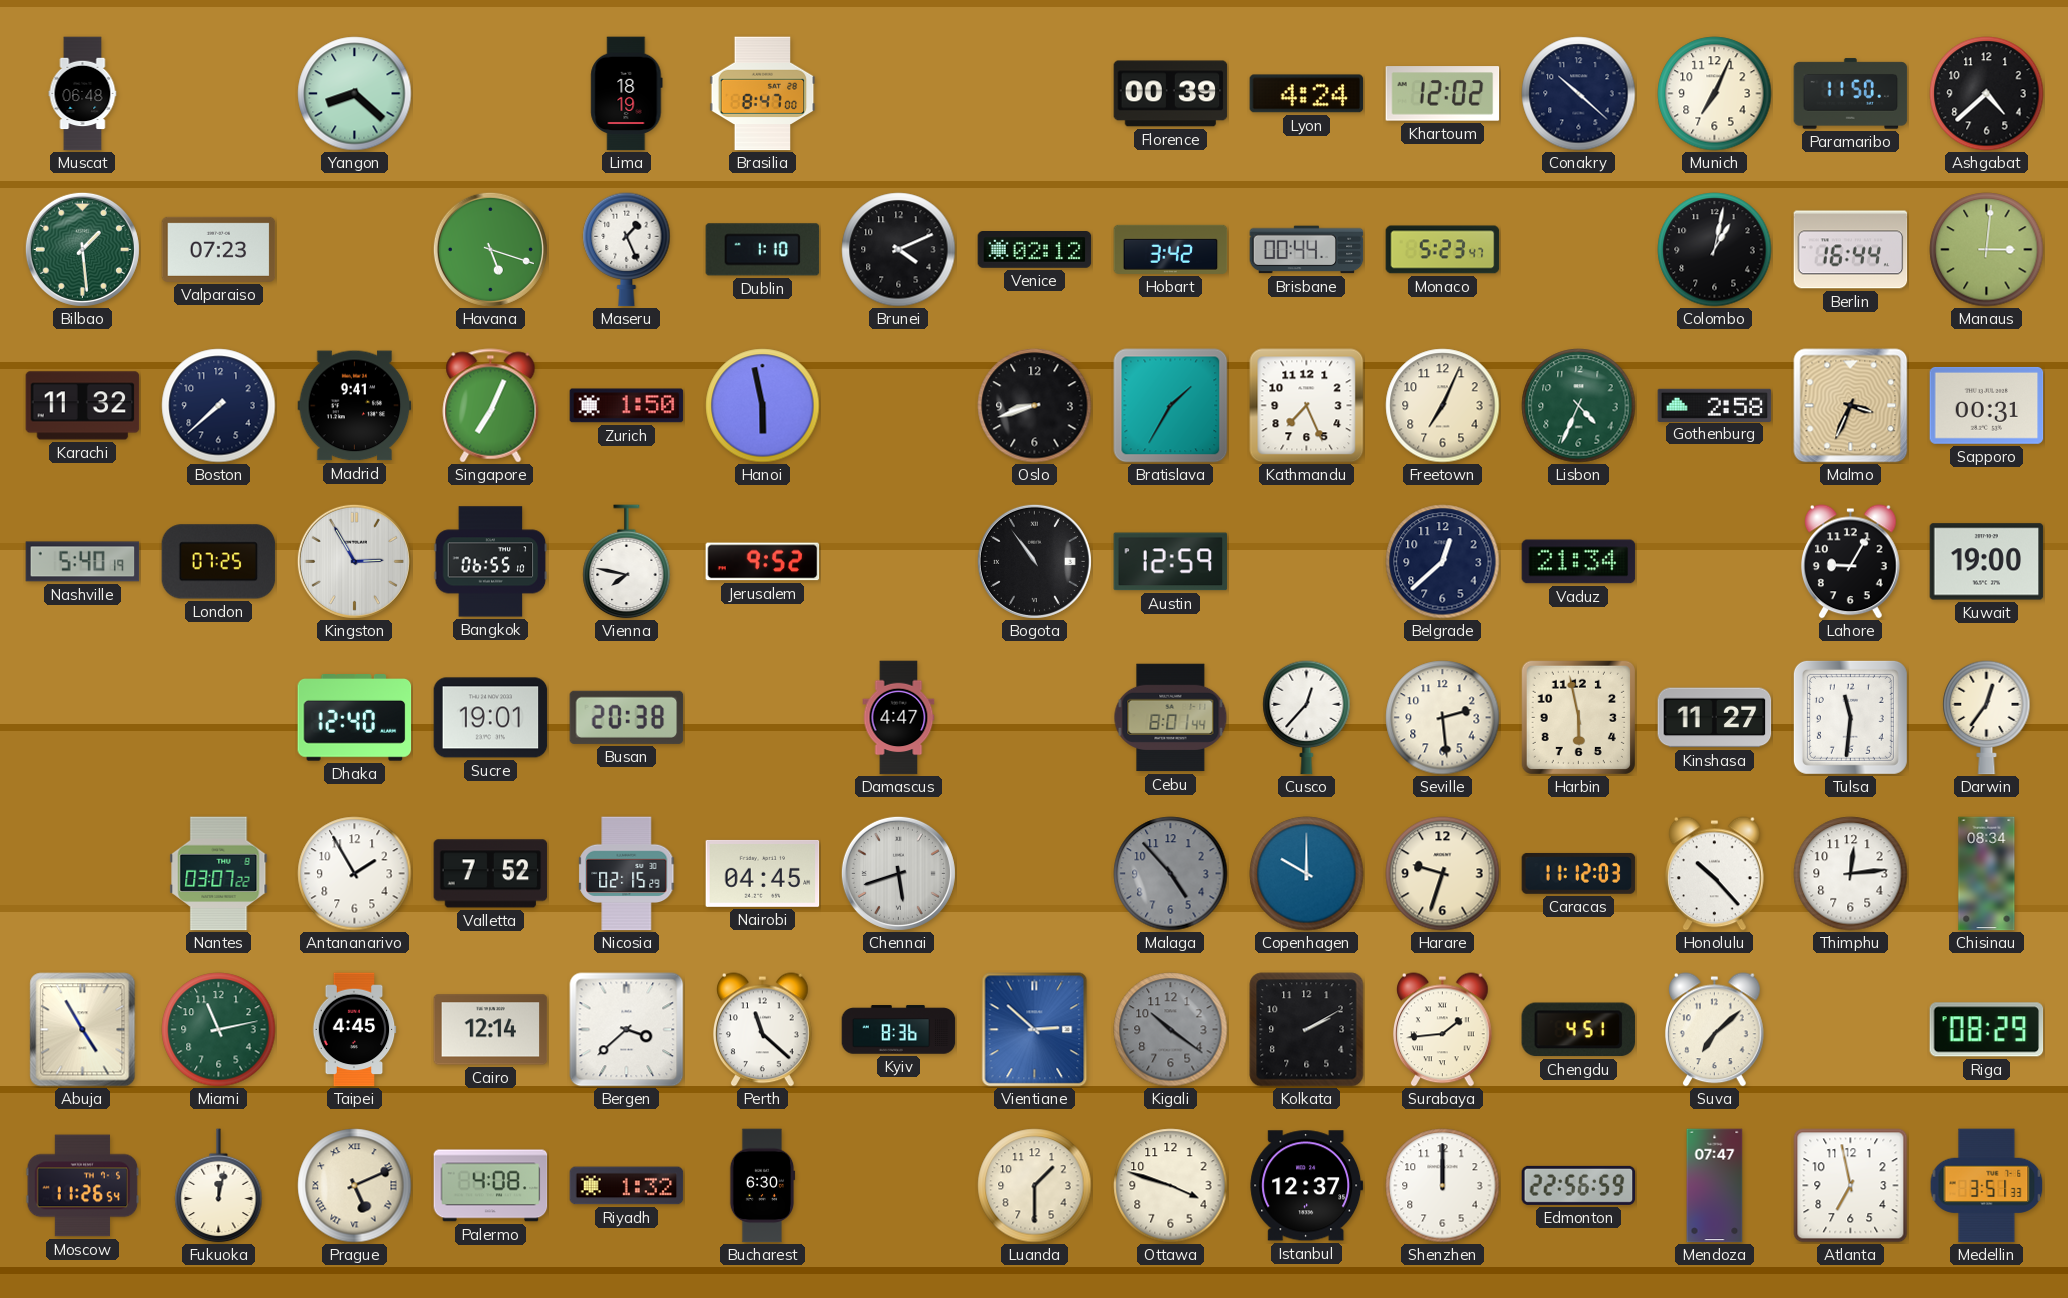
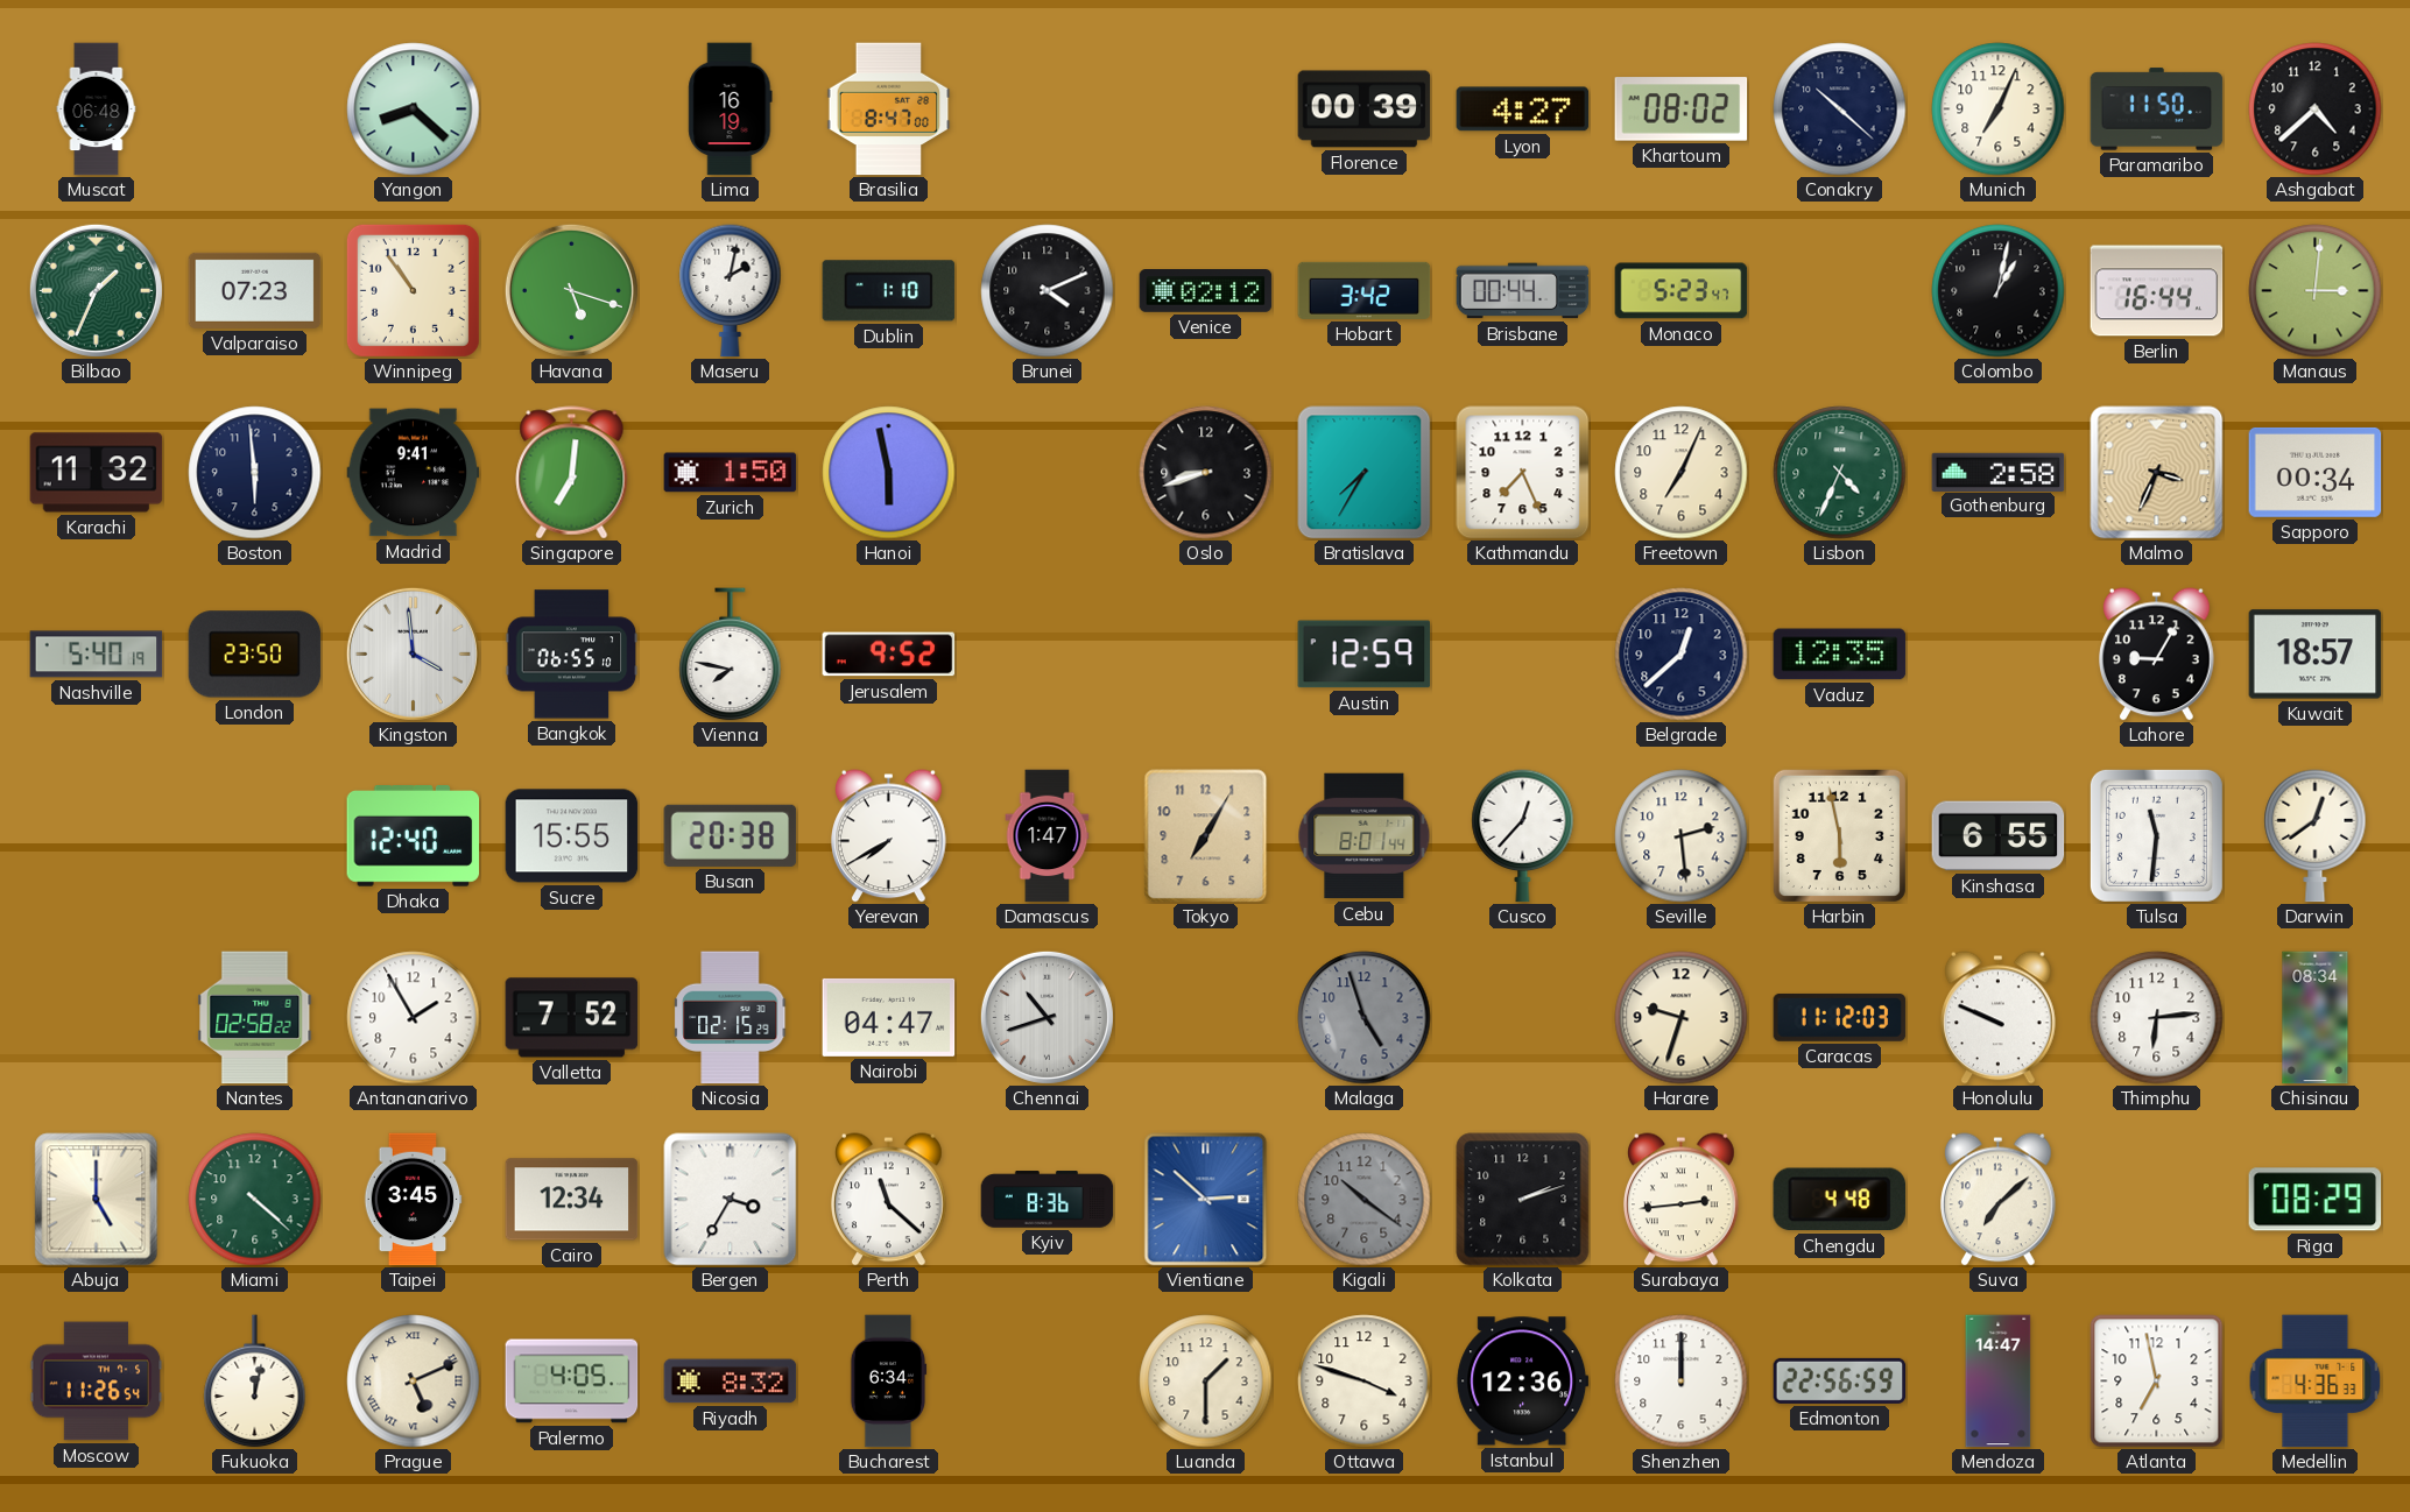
Lima: 18:19 -> 16:19
Lyon: 4:24 -> 4:27
Khartoum: 12:02 -> 08:02
Bilbao: 1:29 -> 1:34
Winnipeg: none -> 10:54
Maseru: 1:26 -> 2:02
Boston: 7:38 -> 5:59
Singapore: 7:04 -> 7:01
Bratislava: 1:35 -> 7:35
Sapporo: 00:31 -> 00:34
London: 07:25 -> 23:50
Kingston: 2:55 -> 3:59
Bogota: 10:54 -> none
Vaduz: 21:34 -> 12:35
Kuwait: 19:00 -> 18:57
Sucre: 19:01 -> 15:55
Yerevan: none -> 7:40
Damascus: 4:47 -> 1:47
Tokyo: none -> 7:05
Kinshasa: 11:27 -> 6:55
Darwin: 12:36 -> 12:39
Nantes: 03:07 -> 02:58
Nairobi: 04:45 -> 04:47
Chennai: 5:42 -> 10:42
Malaga: 4:53 -> 4:57
Copenhagen: 10:00 -> none
Honolulu: 10:23 -> 9:49
Thimphu: 12:14 -> 6:14
Abuja: 4:55 -> 5:00
Miami: 11:13 -> 4:22
Taipei: 4:45 -> 3:45
Cairo: 12:14 -> 12:34
Bergen: 3:38 -> 3:35
Kolkata: 2:10 -> 2:12
Surabaya: 1:44 -> 2:44
Chengdu: 4:51 -> 4:48
Palermo: 4:08 -> 4:05
Riyadh: 1:32 -> 8:32
Bucharest: 6:30 -> 6:34
Istanbul: 12:37 -> 12:36
Mendoza: 07:47 -> 14:47
Medellin: 3:51 -> 4:36
